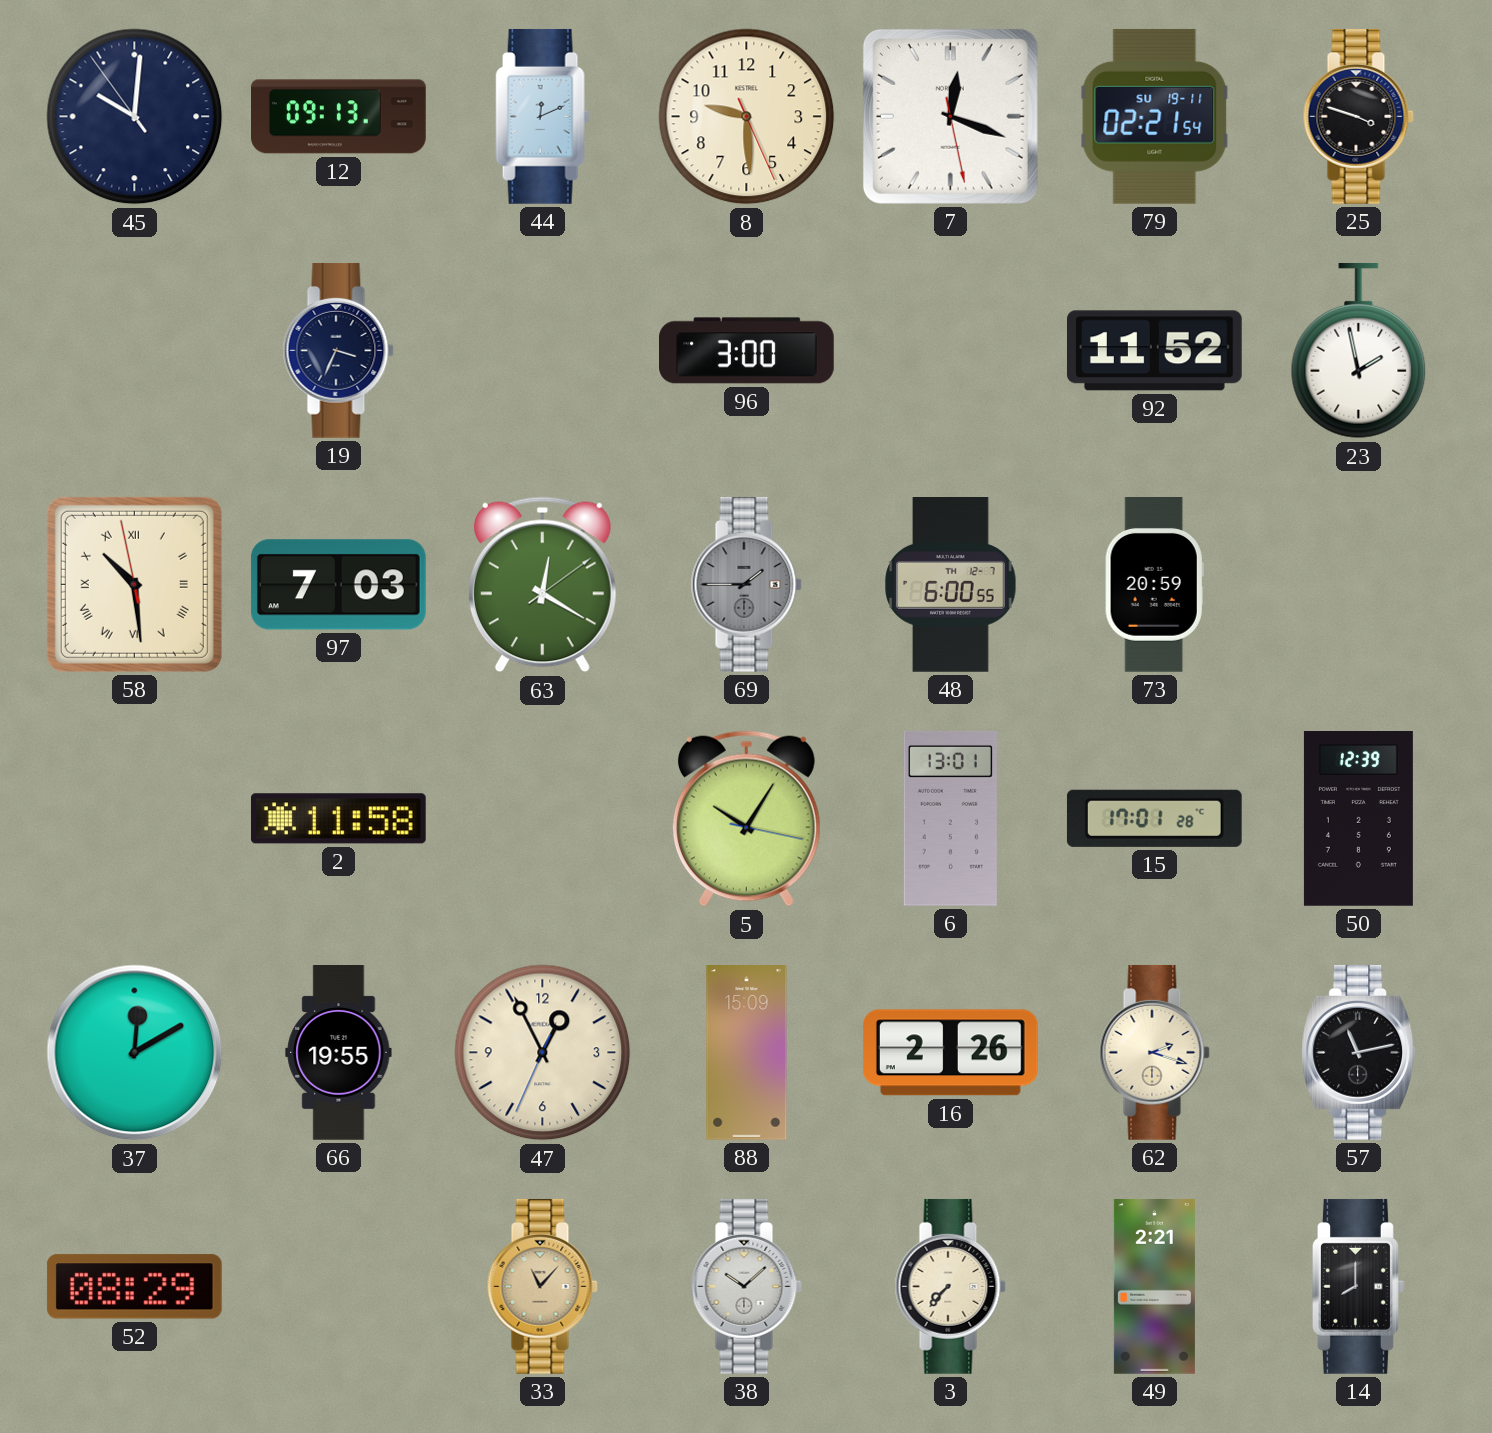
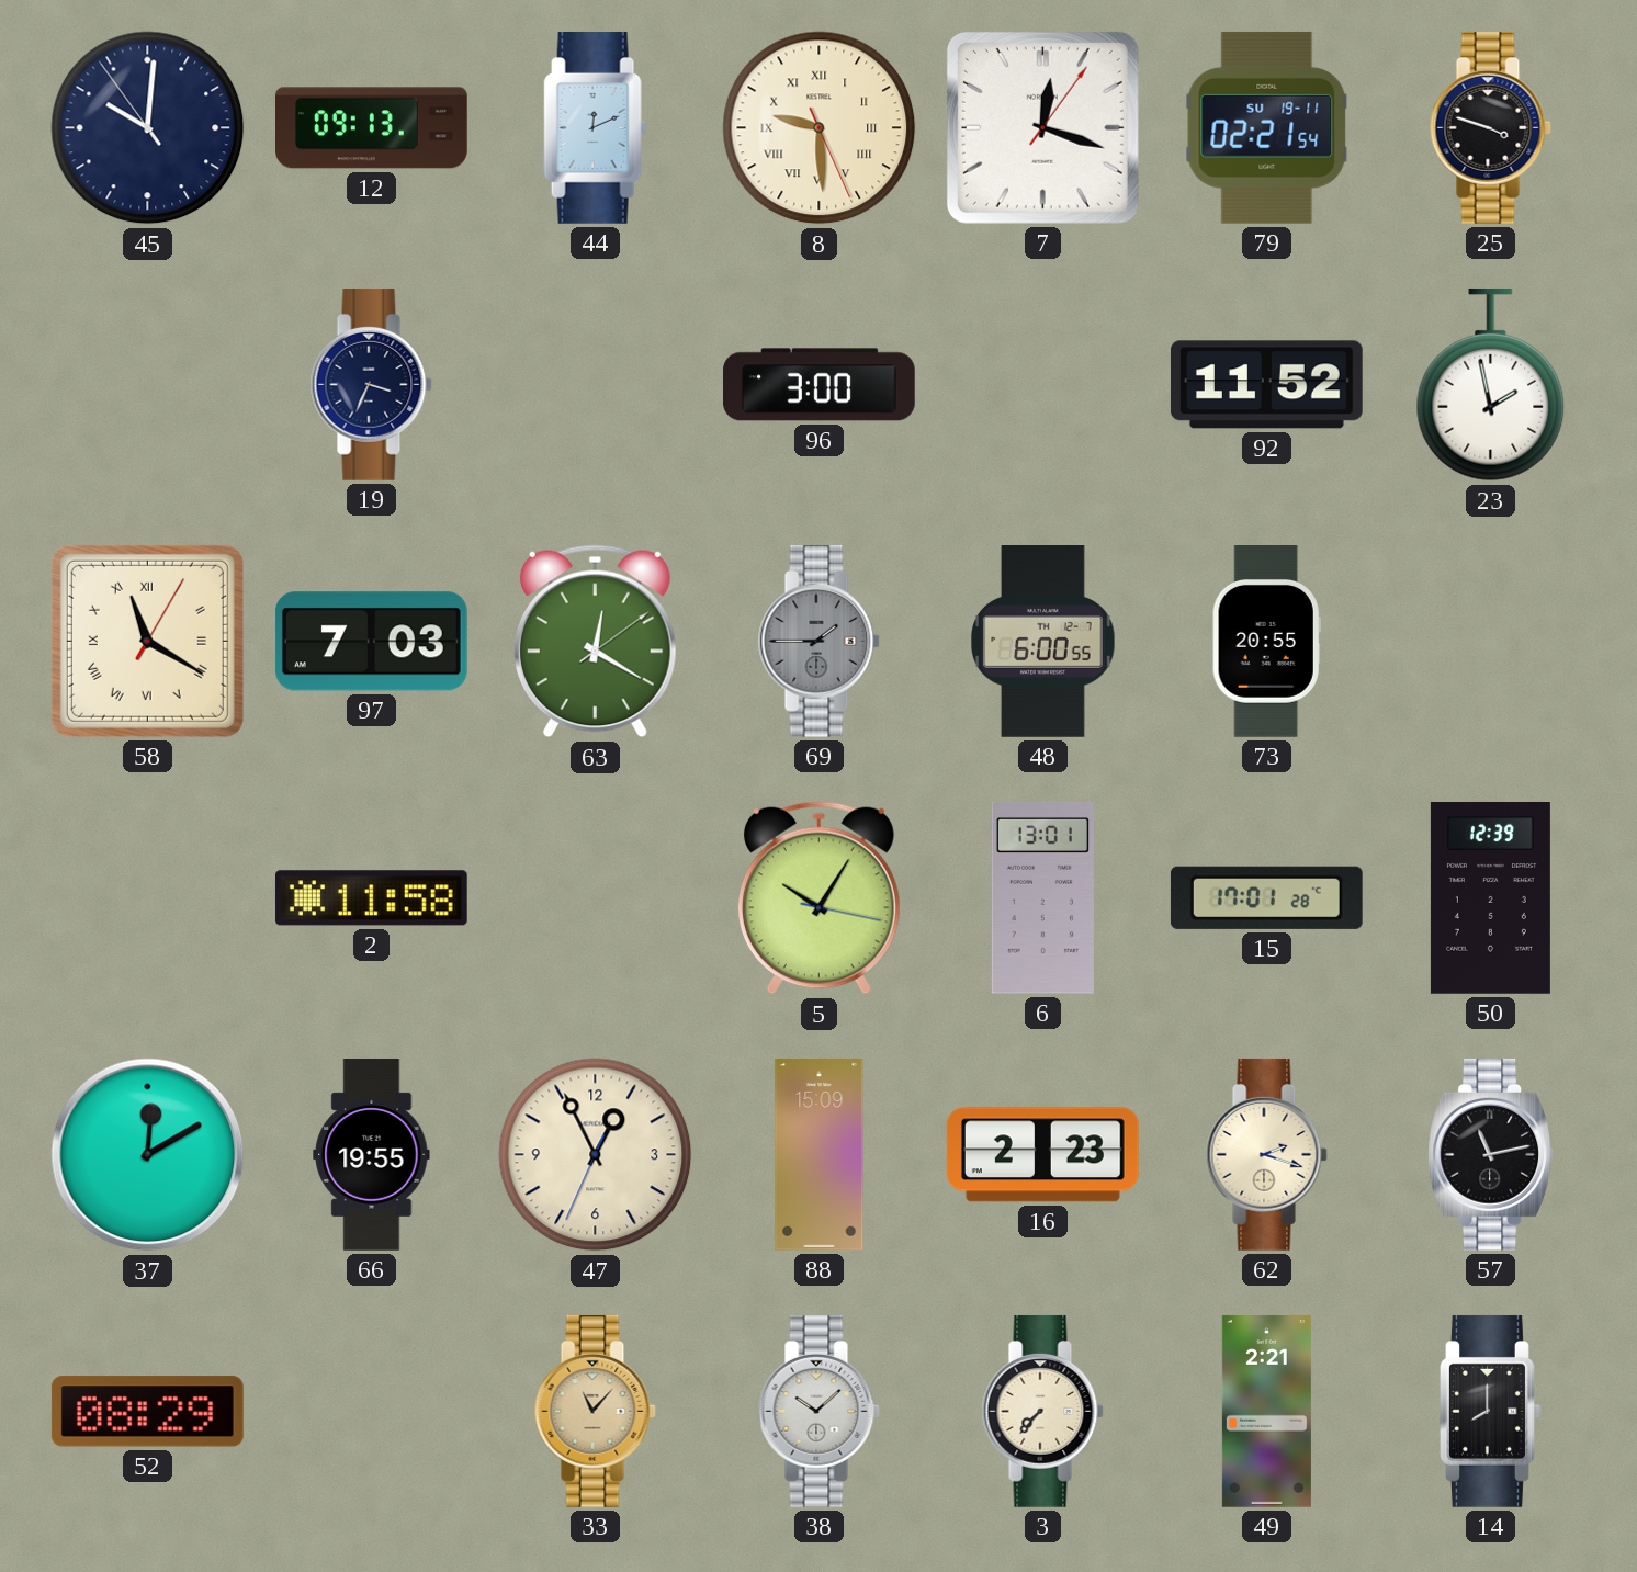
8 numerals: Arabic -> Roman
7: 12:18:28 -> 12:18:06
58: 10:28 -> 11:20
73: 20:59 -> 20:55
16: 2:26 -> 2:23
